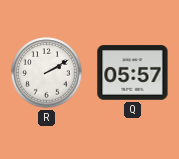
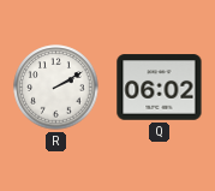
Q: 05:57 -> 06:02
